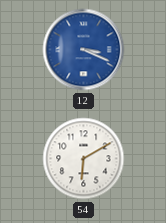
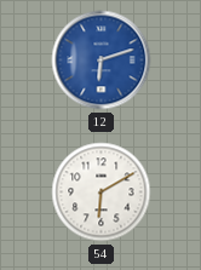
12: 3:19 -> 6:12
